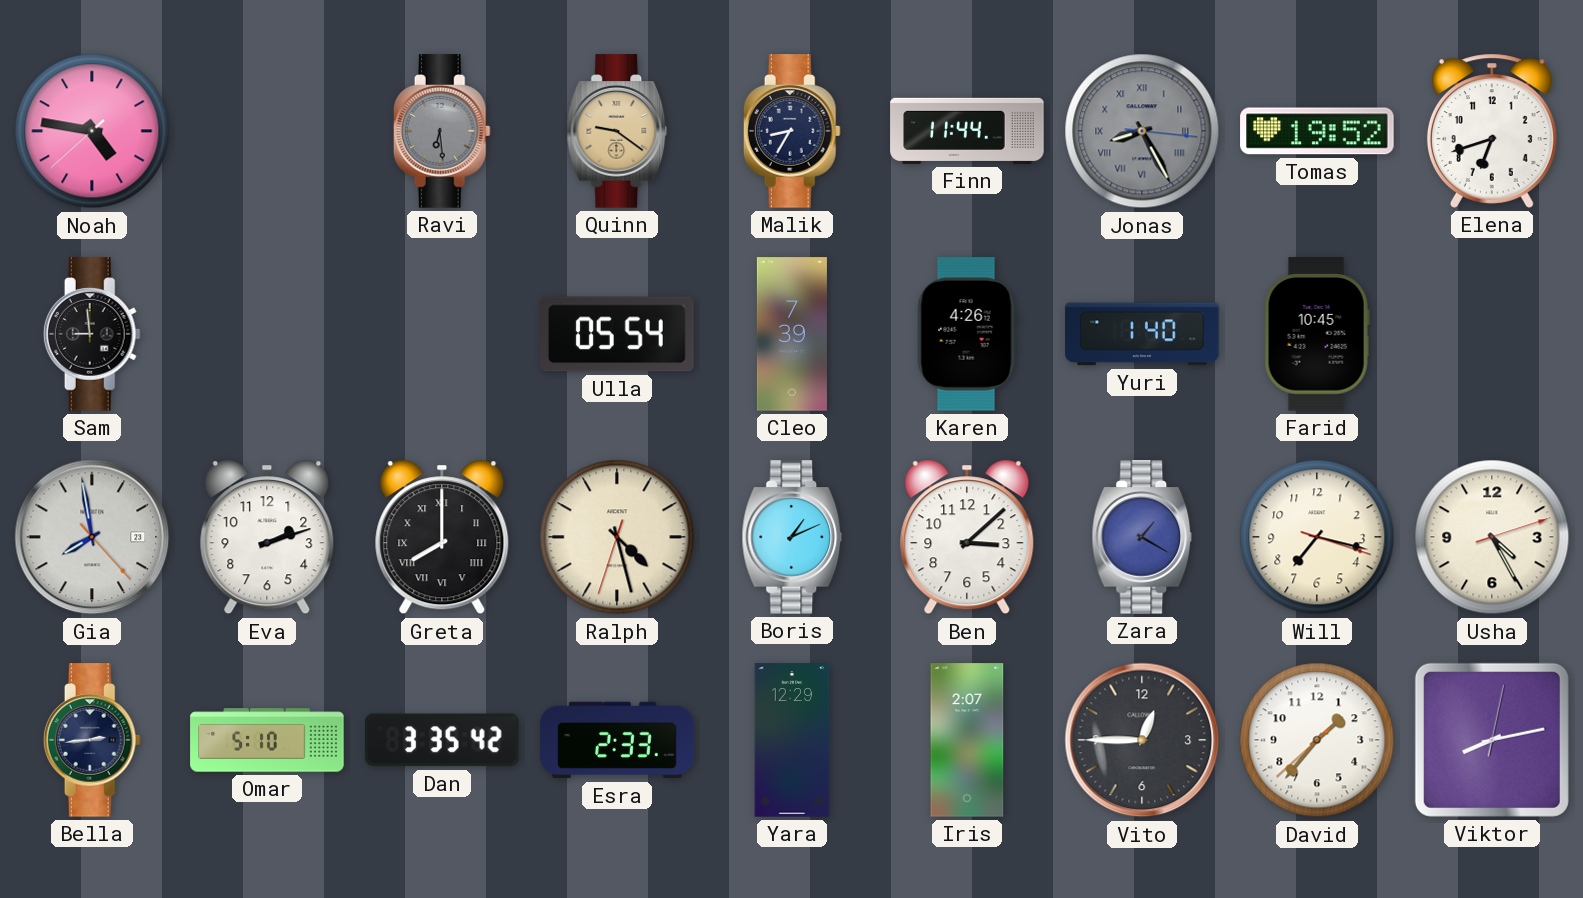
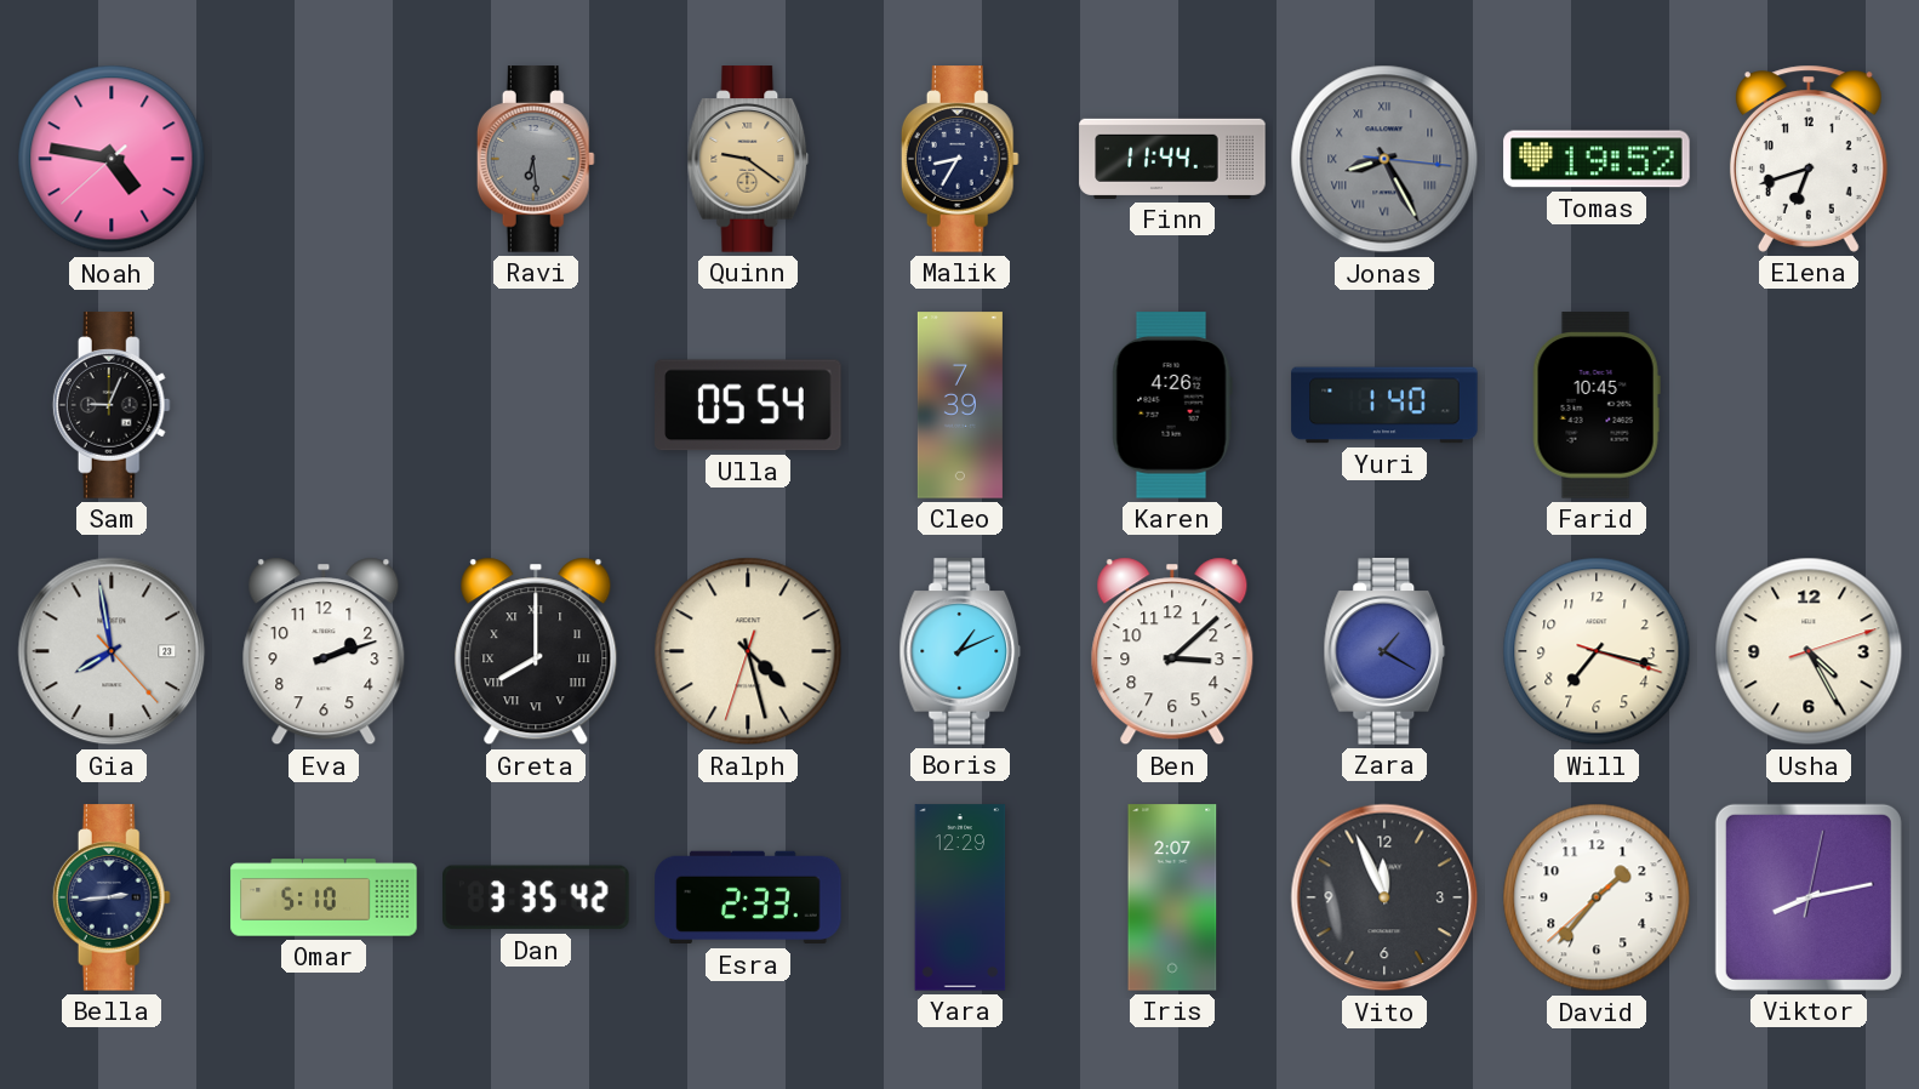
Sam: 8:59 -> 9:04
Vito: 12:45 -> 11:56
